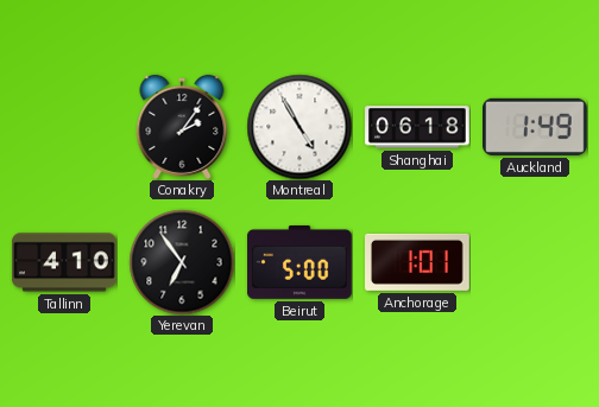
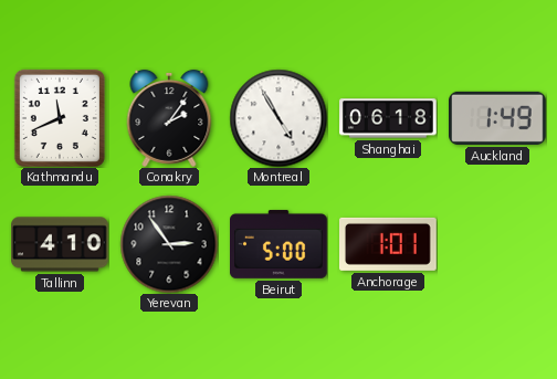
Kathmandu: none -> 11:41
Yerevan: 6:54 -> 2:54
